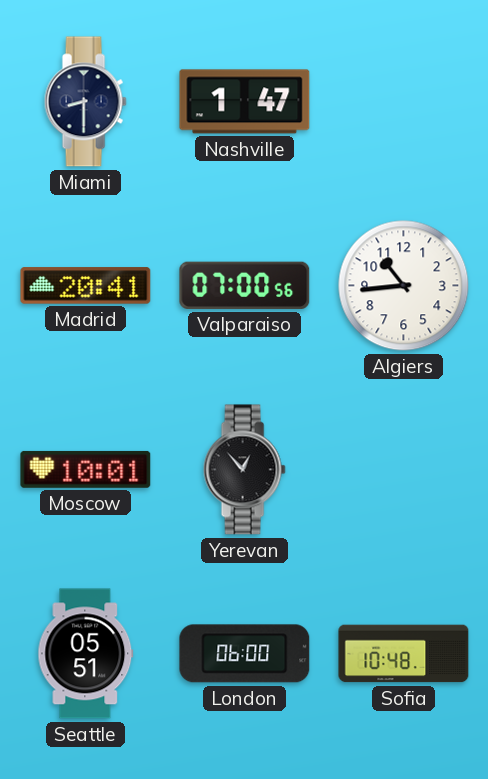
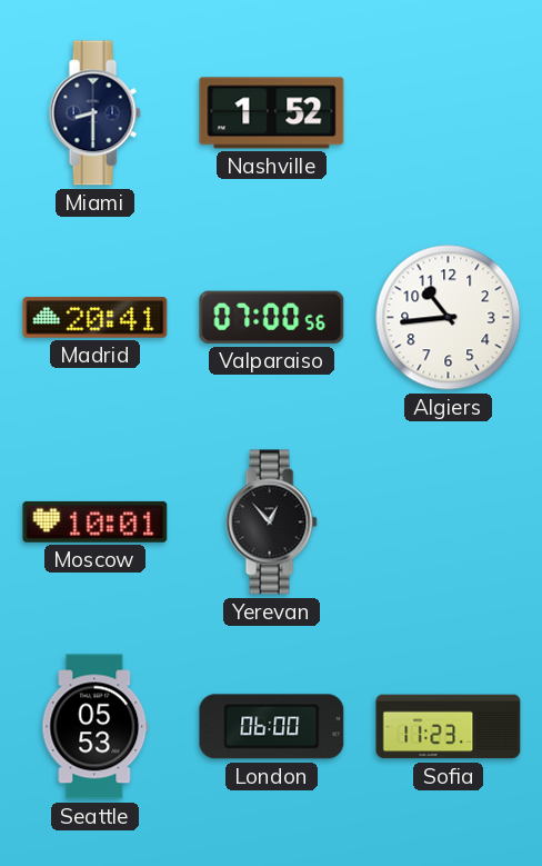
Nashville: 1:47 -> 1:52
Seattle: 05:51 -> 05:53
Sofia: 10:48 -> 11:23
